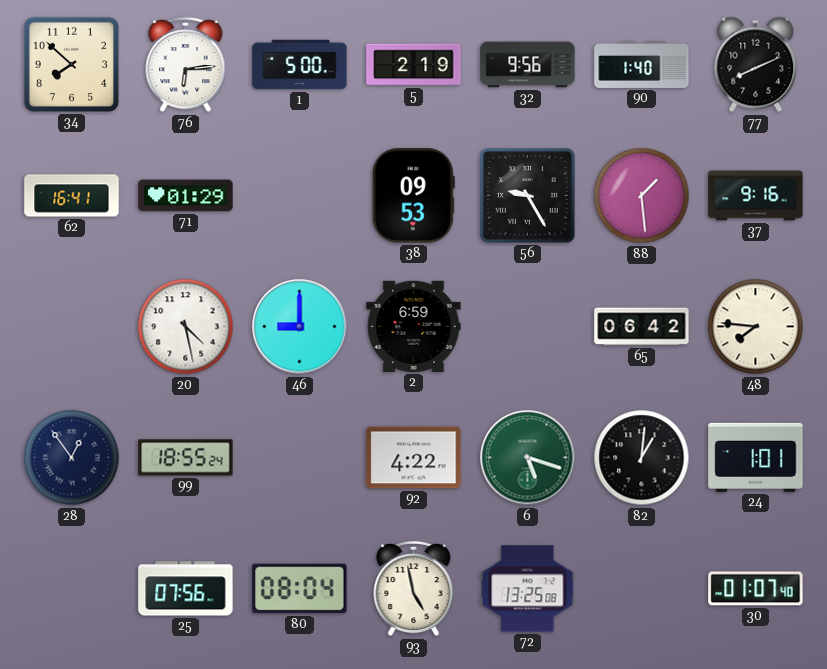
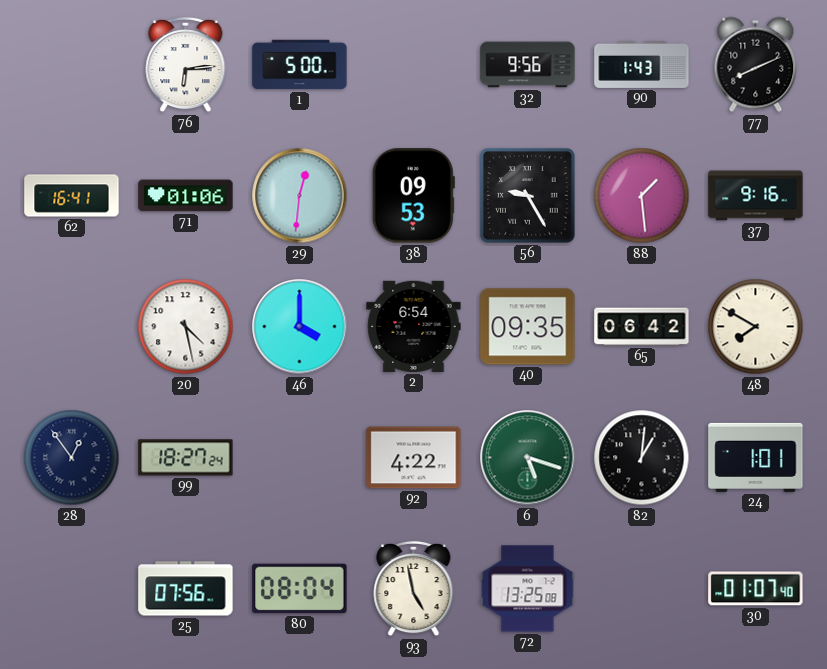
34: 7:52 -> none
5: 2:19 -> none
90: 1:40 -> 1:43
71: 01:29 -> 01:06
29: none -> 12:31
46: 9:00 -> 4:00
2: 6:59 -> 6:54
40: none -> 09:35
48: 7:46 -> 7:50
99: 18:55 -> 18:27
